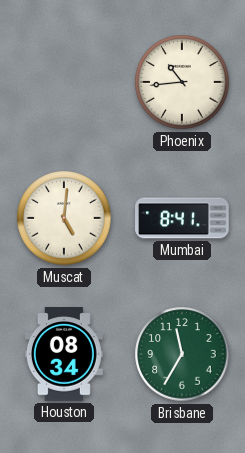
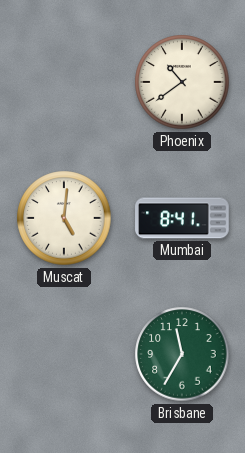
Phoenix: 10:44 -> 10:39
Houston: 08:34 -> none
